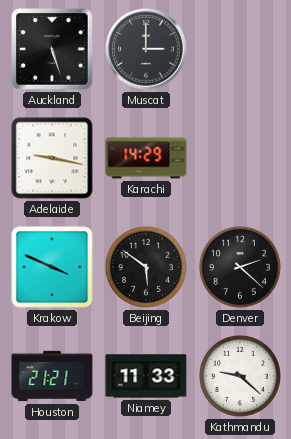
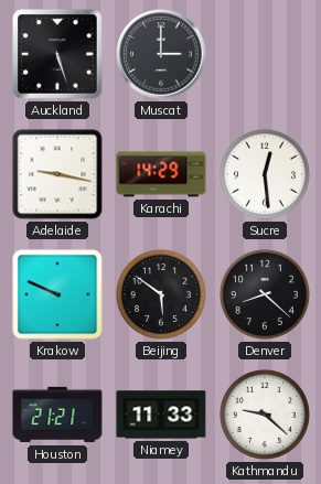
Sucre: none -> 12:29
Krakow: 3:49 -> 9:49
Denver: 2:22 -> 8:22
